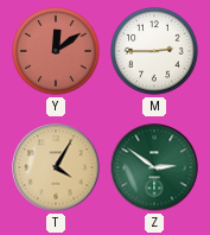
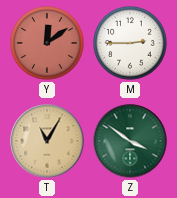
T: 4:05 -> 11:05
Z: 2:51 -> 3:51
